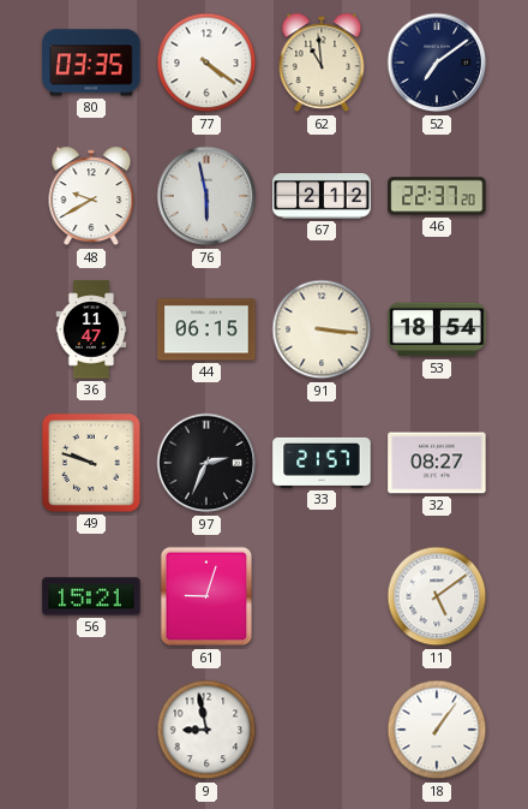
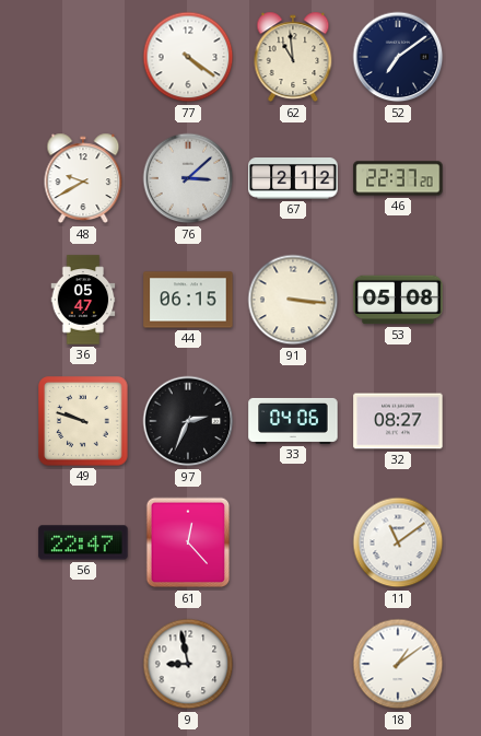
80: 03:35 -> none
76: 5:58 -> 3:08
36: 11:47 -> 05:47
53: 18:54 -> 05:08
33: 21:57 -> 04:06
56: 15:21 -> 22:47
61: 9:03 -> 12:23
11: 5:09 -> 11:09
18: 1:06 -> 1:09
